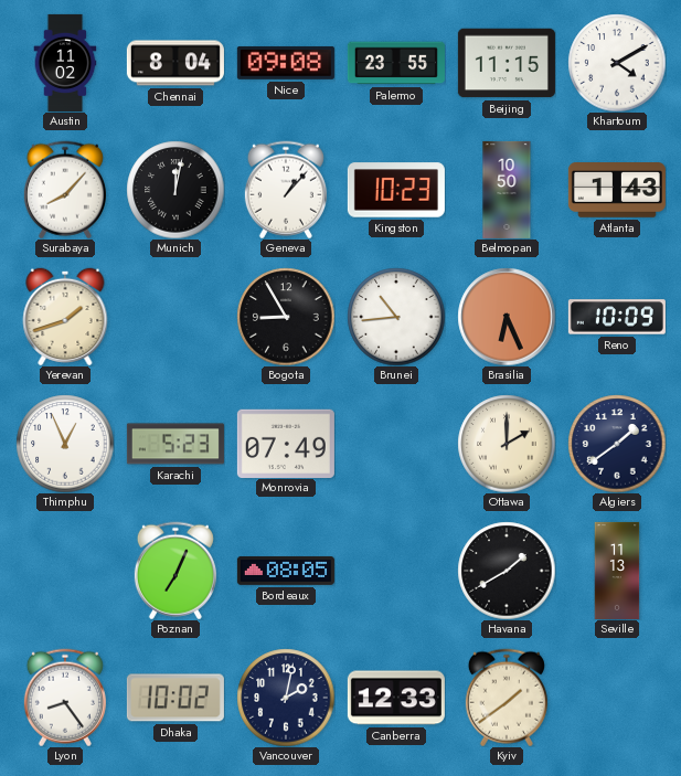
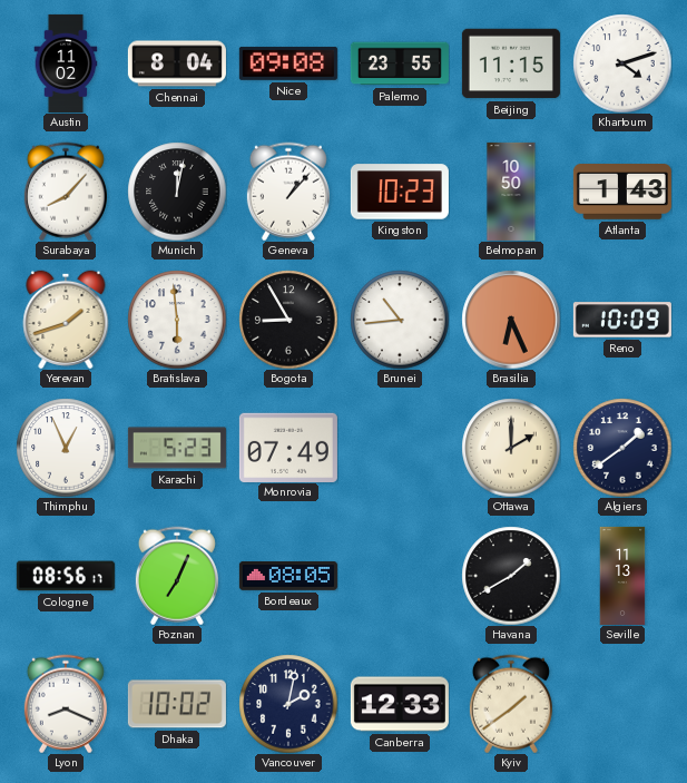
Khartoum: 4:10 -> 4:12
Bratislava: none -> 5:59
Cologne: none -> 08:56
Lyon: 8:24 -> 8:19
